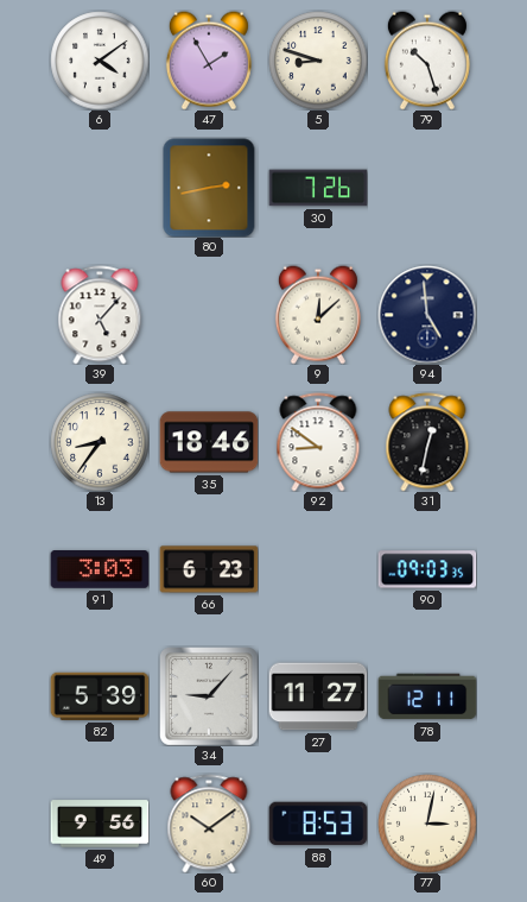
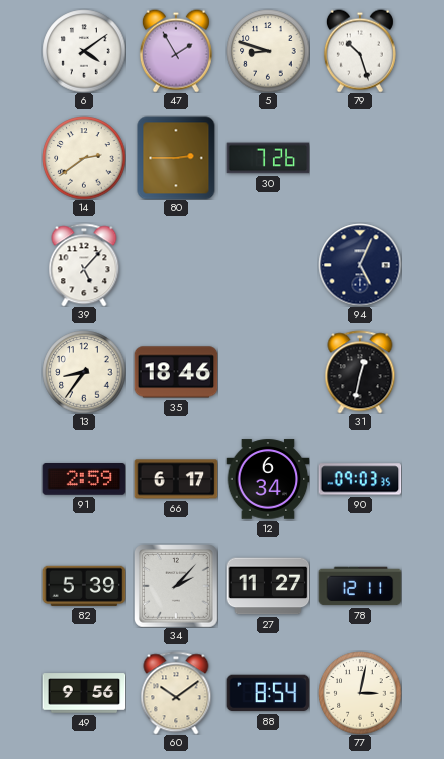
14: none -> 2:39
80: 2:43 -> 2:45
9: 12:08 -> none
94: 4:59 -> 5:04
92: 8:51 -> none
91: 3:03 -> 2:59
66: 6:23 -> 6:17
12: none -> 6:34
34: 9:07 -> 2:07
88: 8:53 -> 8:54
